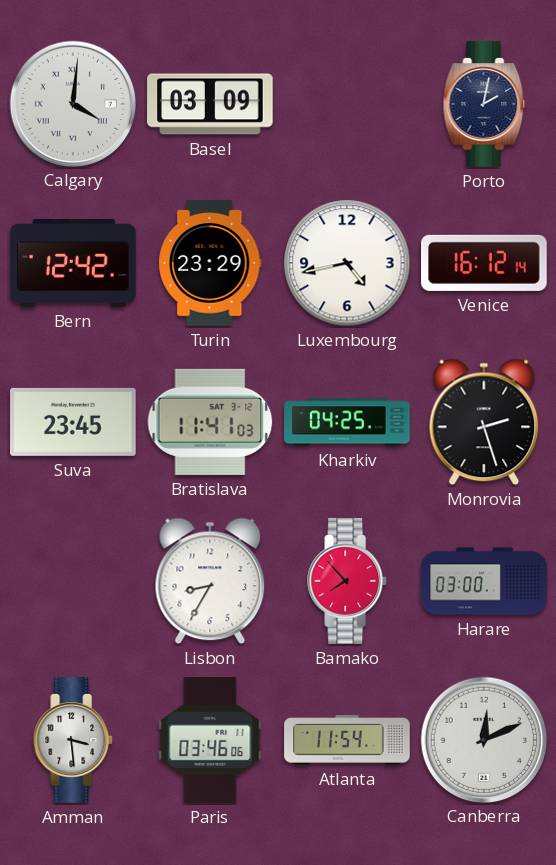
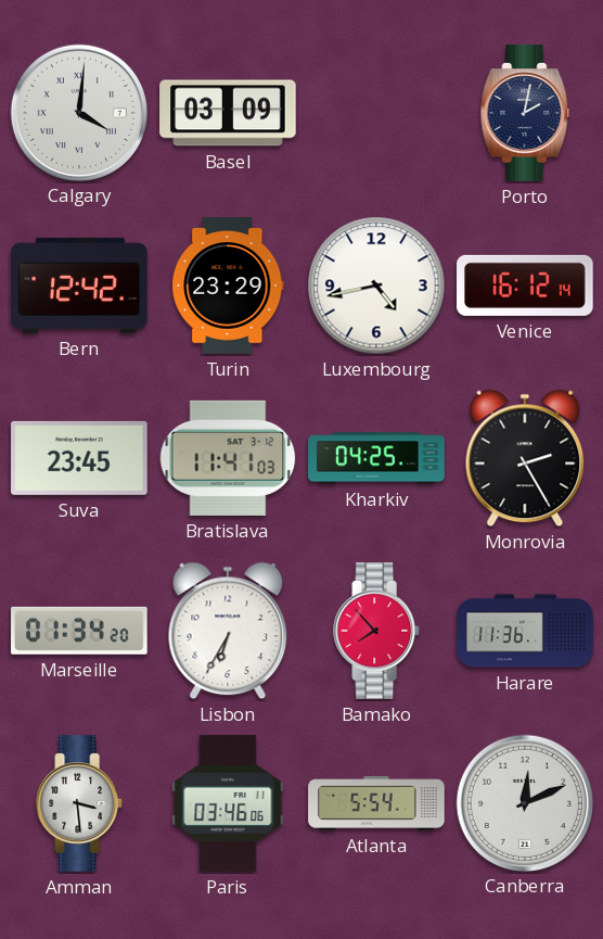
Monrovia: 2:27 -> 2:25
Marseille: none -> 01:34
Lisbon: 8:35 -> 6:35
Harare: 03:00 -> 11:36
Atlanta: 11:54 -> 5:54
